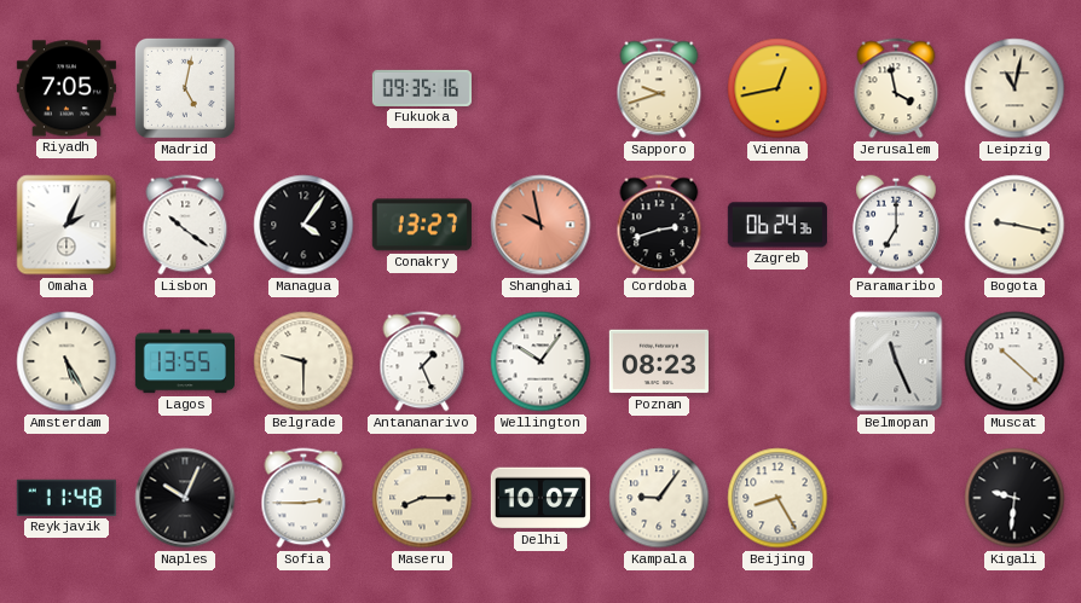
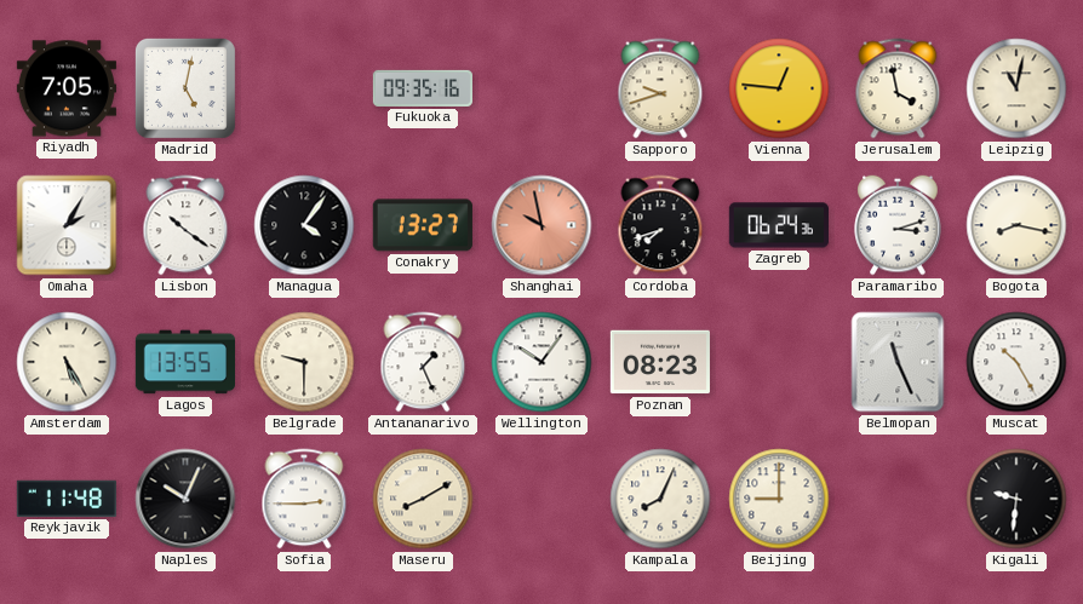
Vienna: 12:43 -> 12:46
Omaha: 2:04 -> 2:05
Cordoba: 2:42 -> 7:42
Paramaribo: 7:00 -> 3:12
Bogota: 9:17 -> 8:17
Muscat: 10:22 -> 10:25
Maseru: 8:15 -> 8:10
Delhi: 10:07 -> none
Kampala: 9:06 -> 8:04
Beijing: 8:25 -> 9:00
